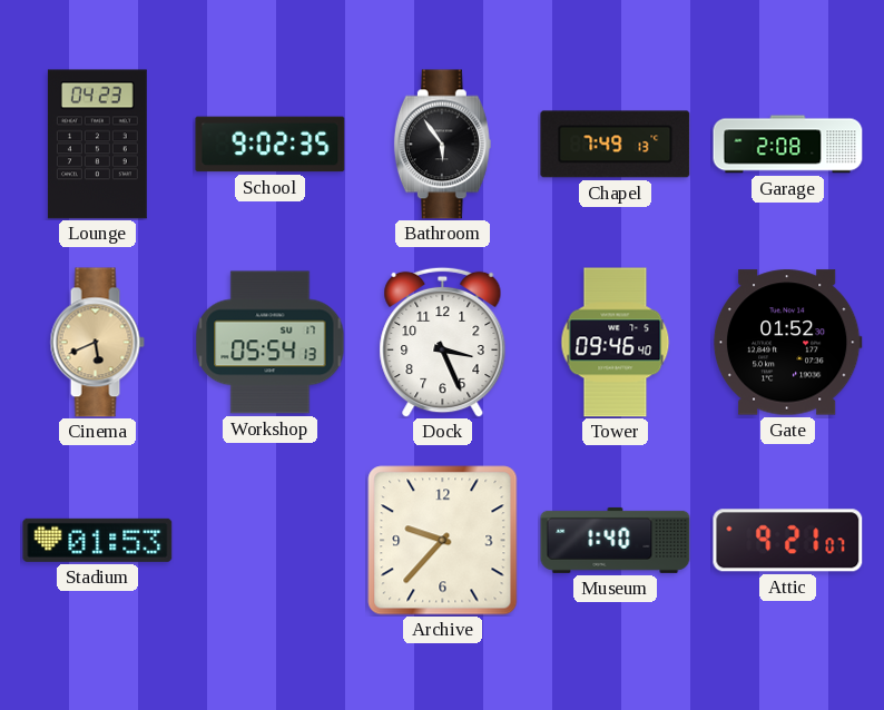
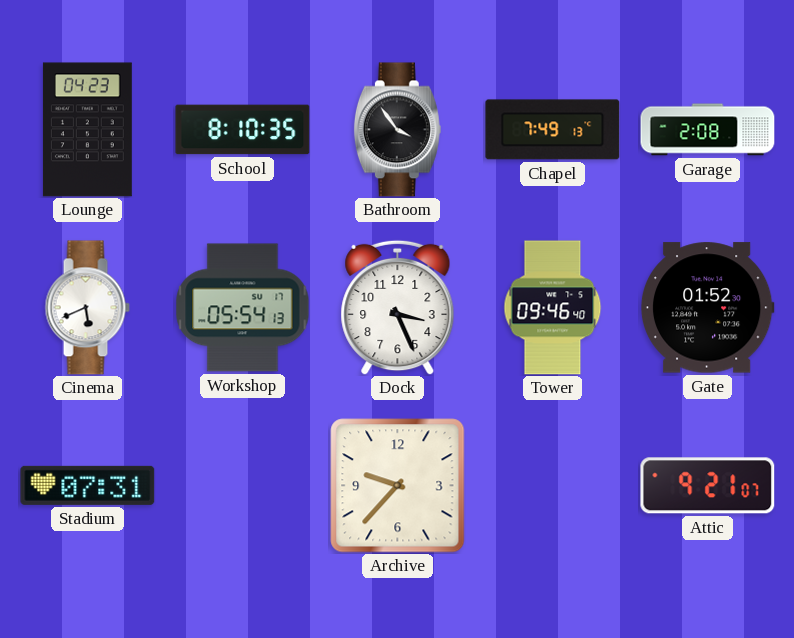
School: 9:02 -> 8:10
Bathroom: 5:54 -> 3:54
Cinema dial: champagne -> white
Stadium: 01:53 -> 07:31
Museum: 1:40 -> none
